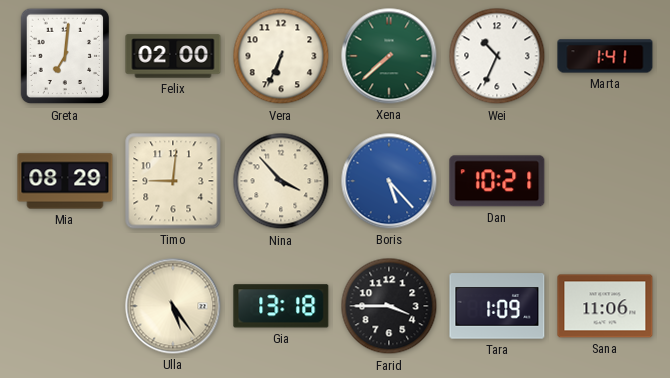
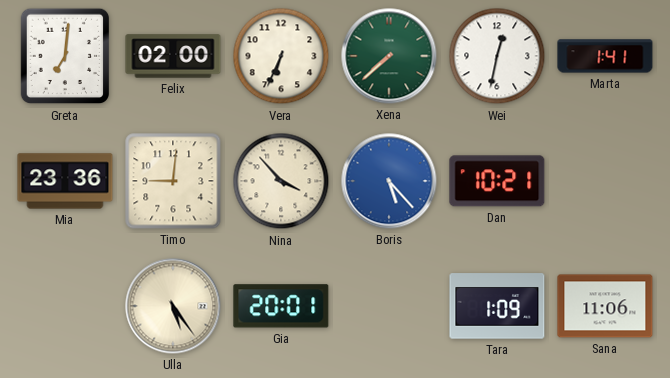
Wei: 10:34 -> 12:32
Mia: 08:29 -> 23:36
Gia: 13:18 -> 20:01
Farid: 3:45 -> none
